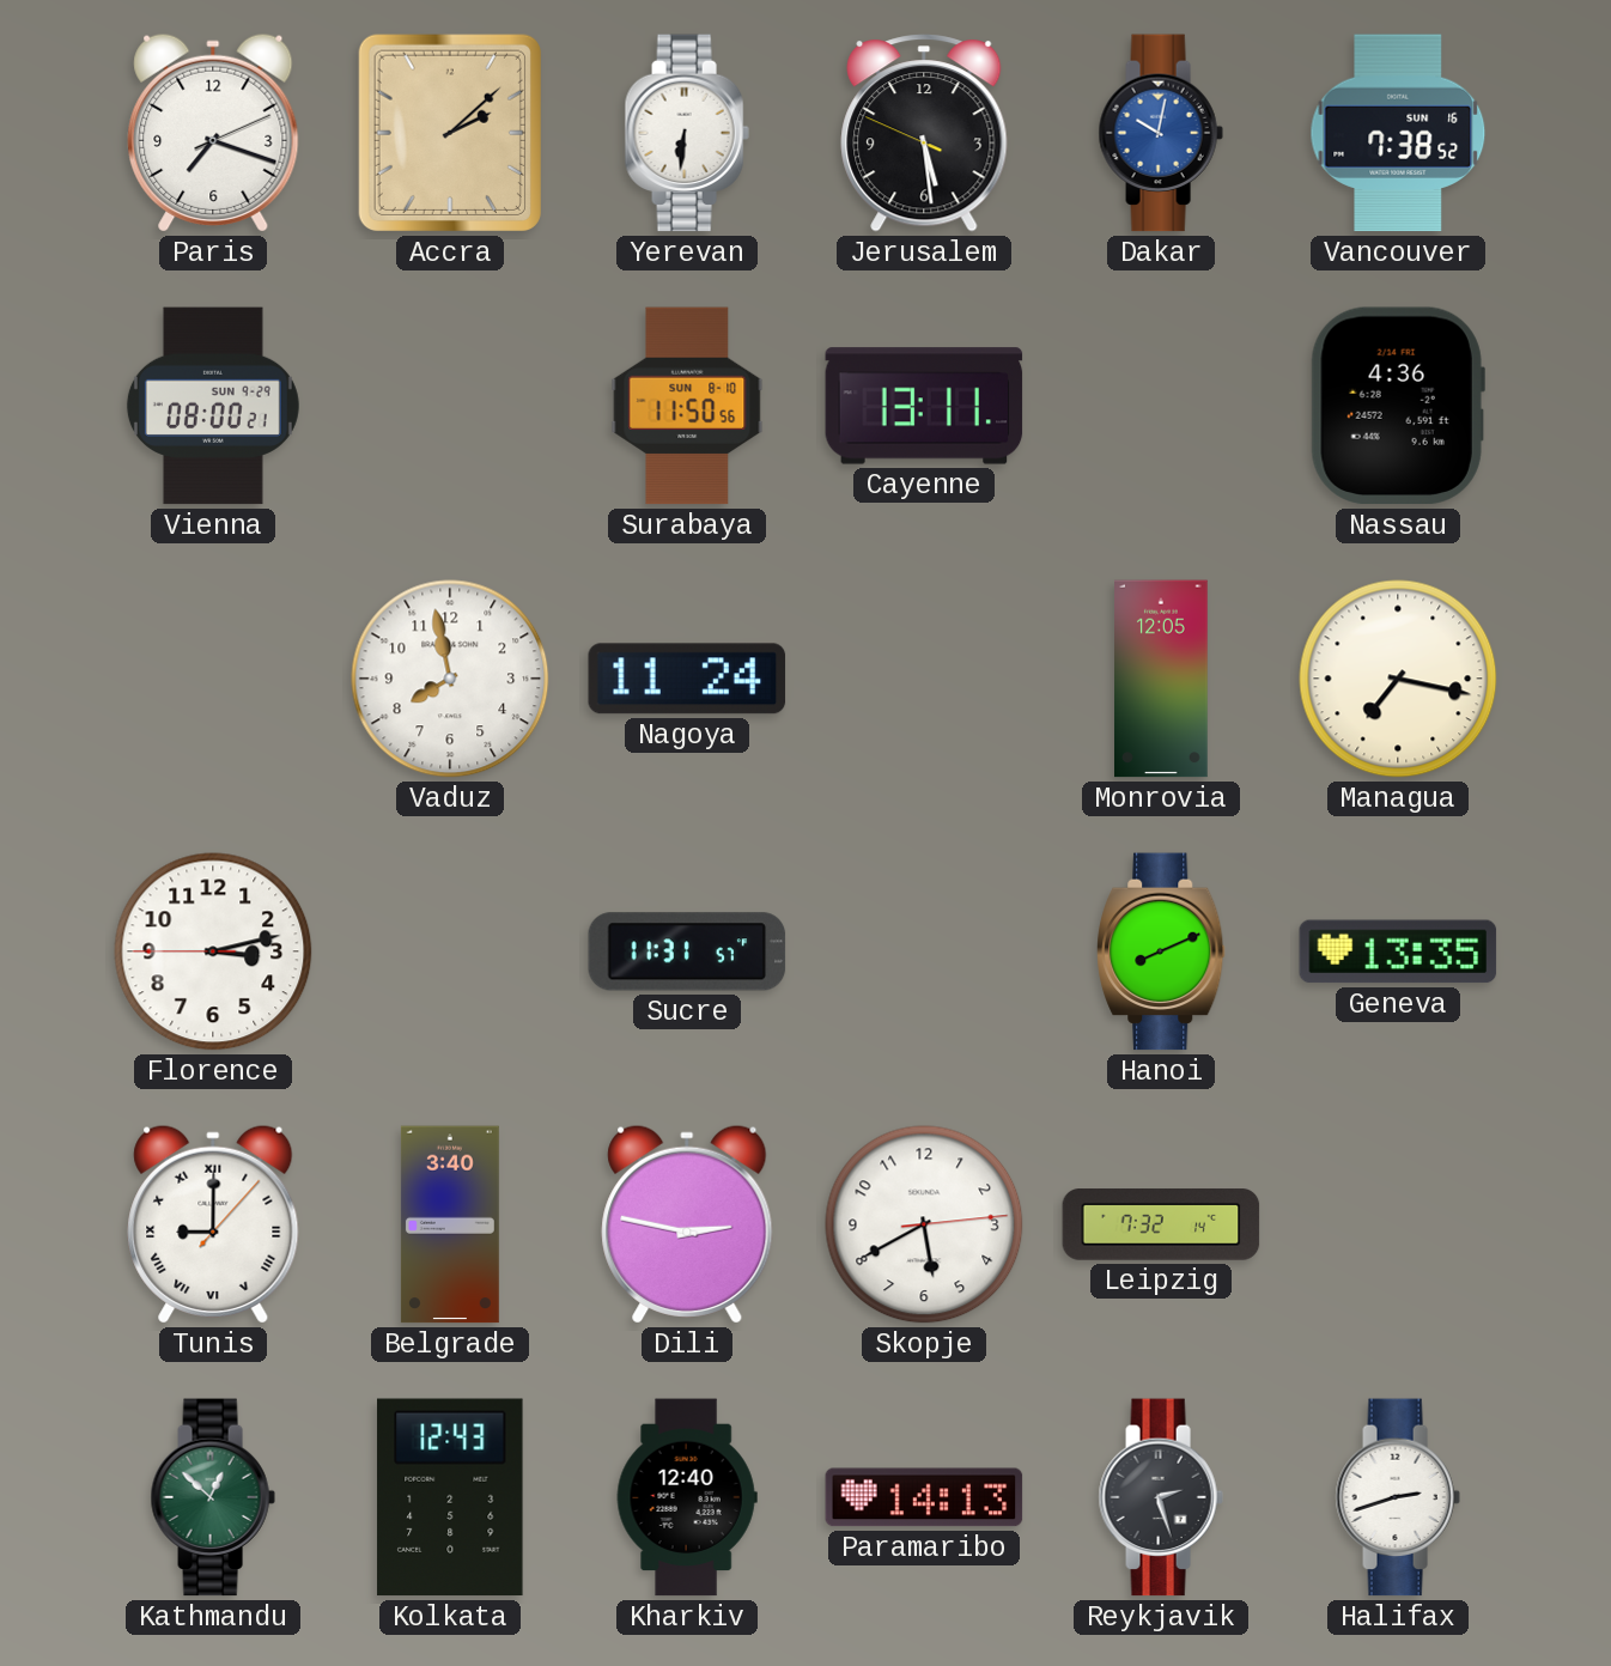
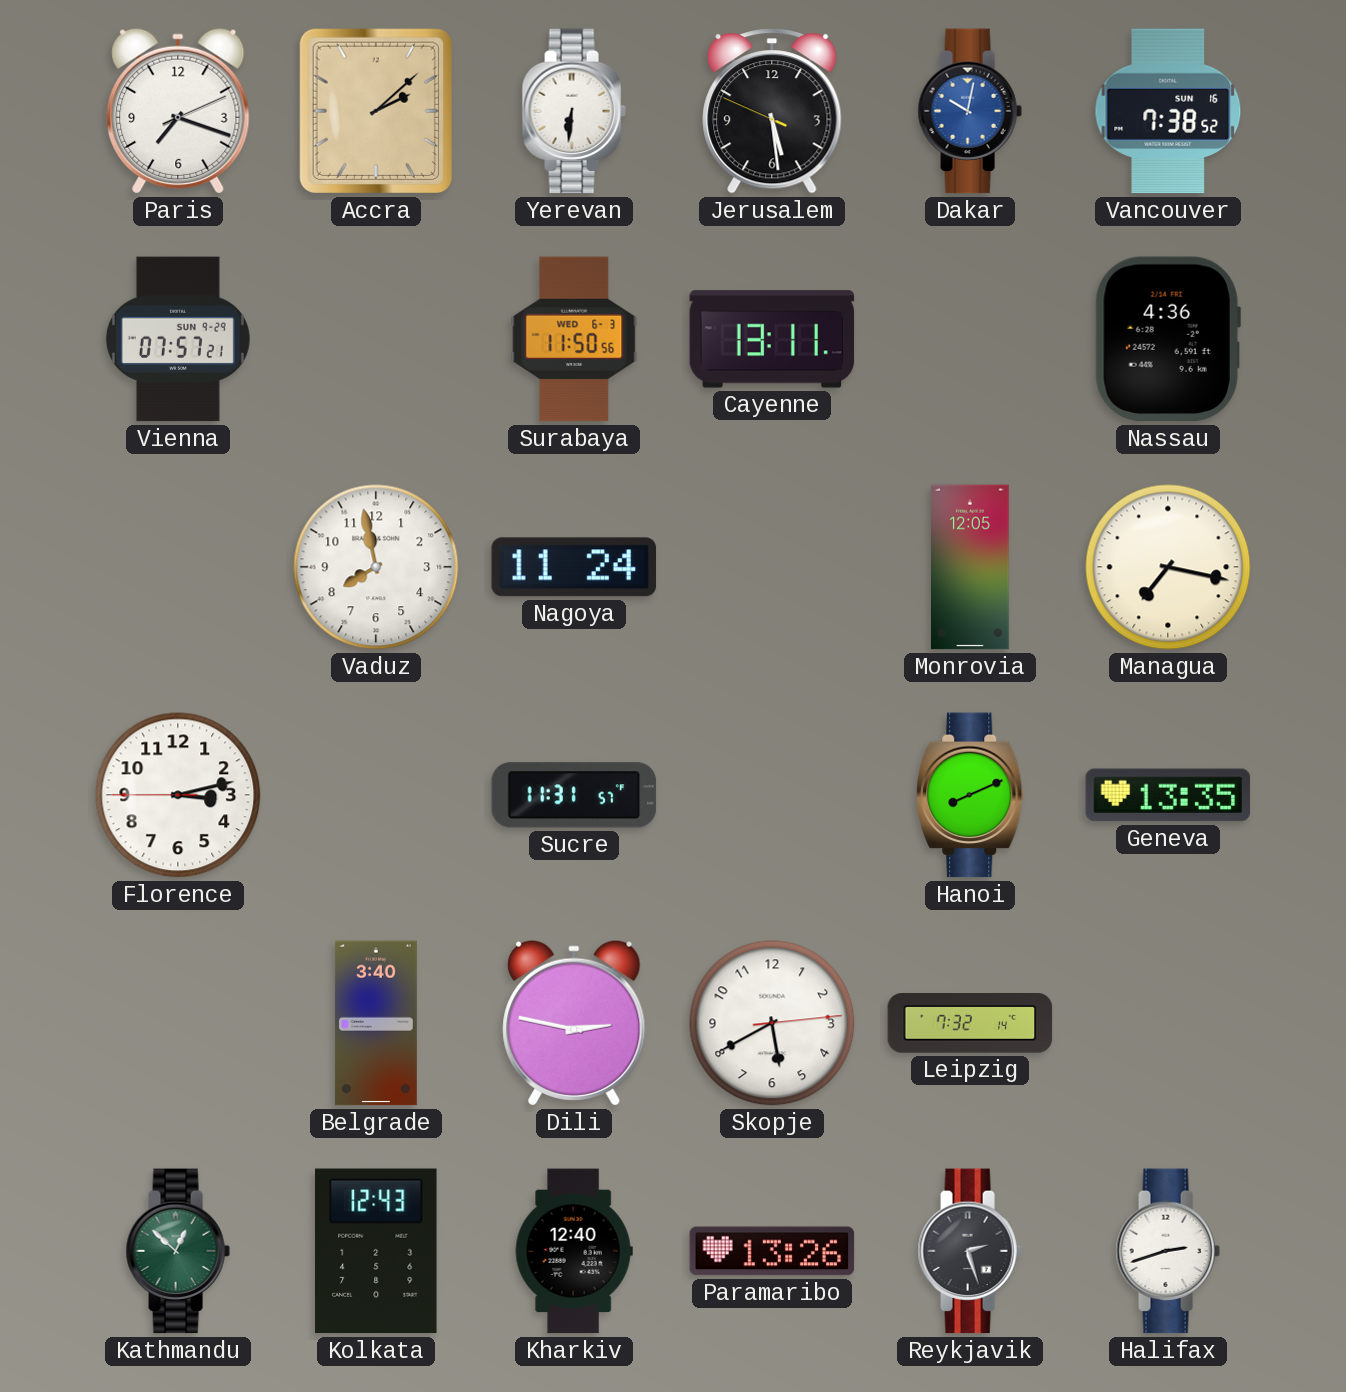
Vienna: 08:00 -> 07:57
Surabaya date: SUN 8-10 -> WED 6-3
Tunis: 9:00 -> none
Paramaribo: 14:13 -> 13:26
